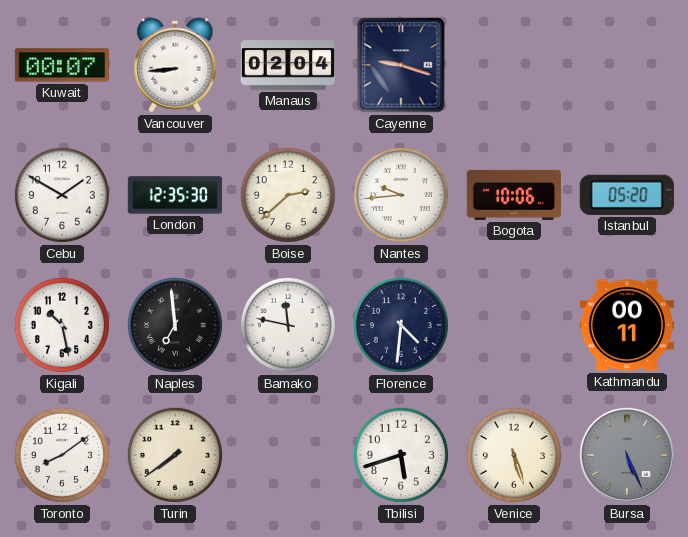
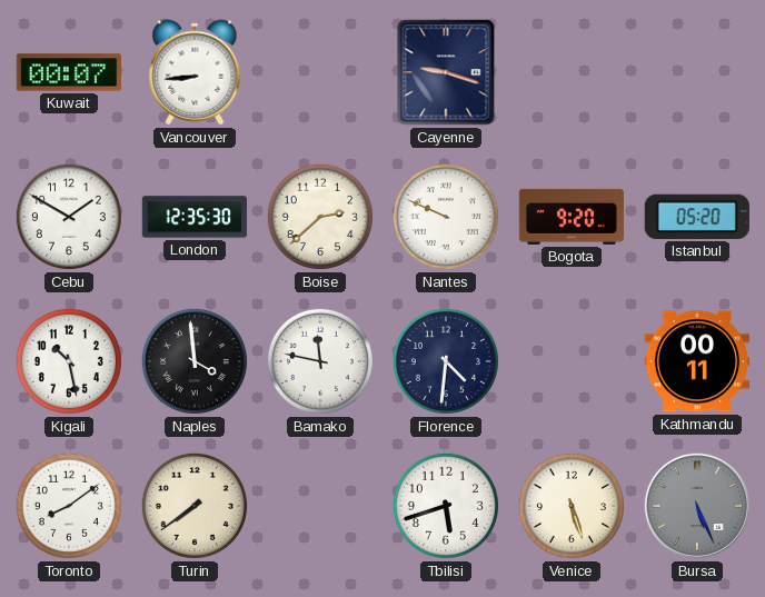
Manaus: 02:04 -> none
Nantes: 9:44 -> 9:49
Bogota: 10:06 -> 9:20
Naples: 6:59 -> 3:59
